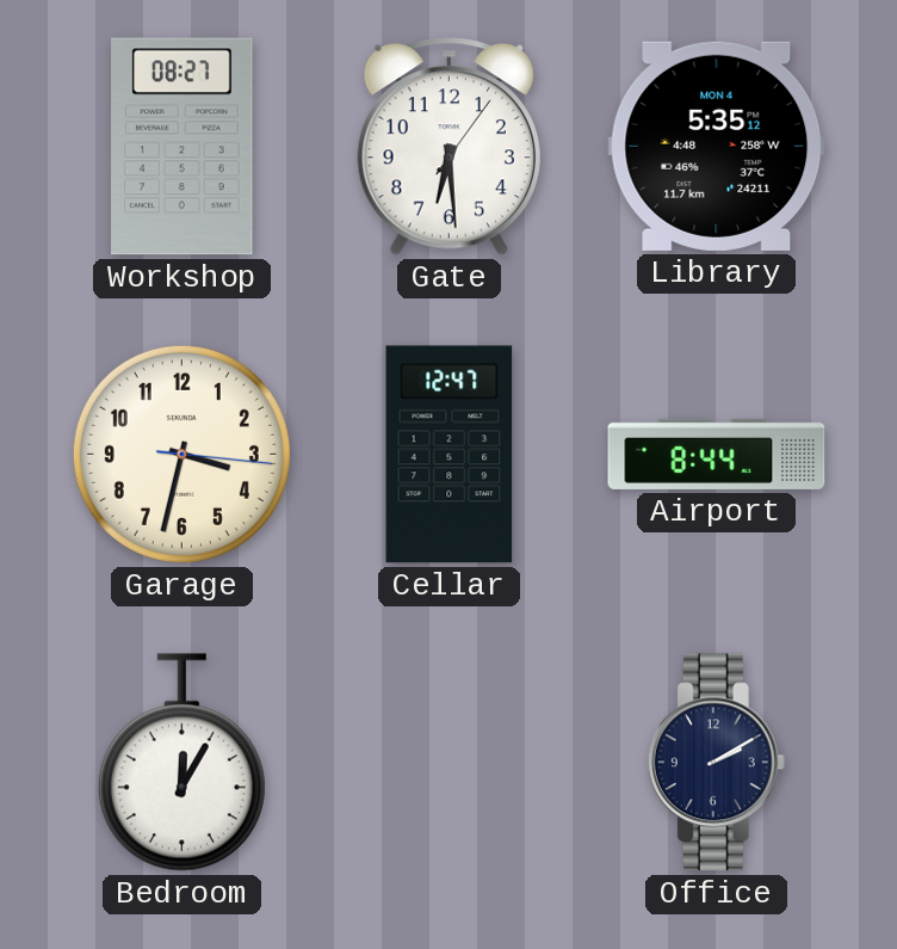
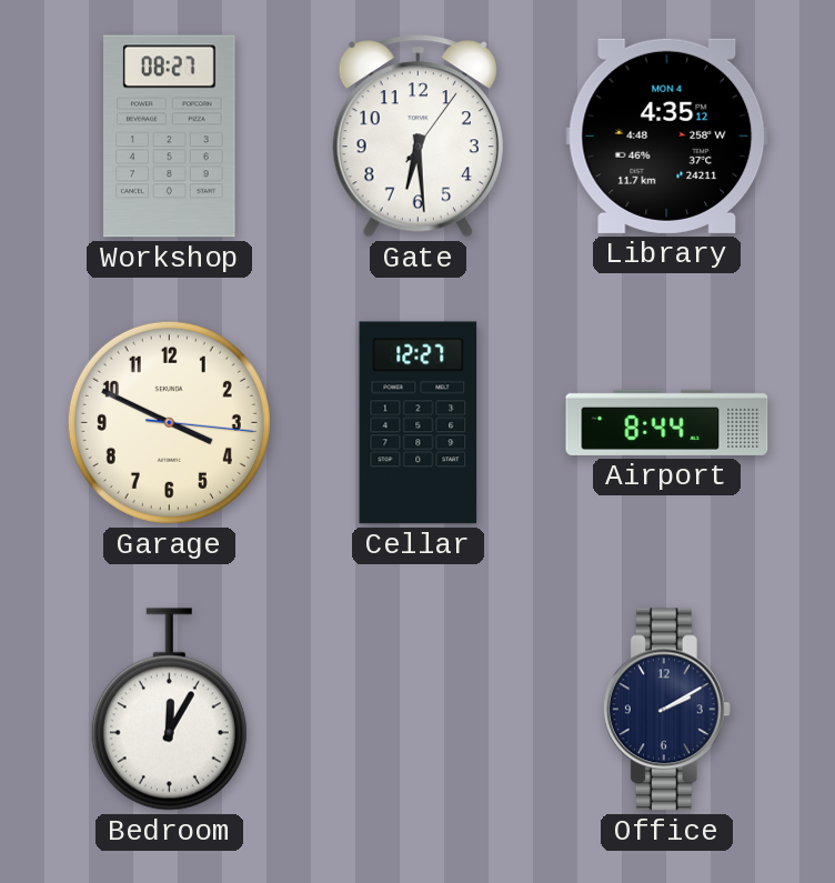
Library: 5:35 -> 4:35
Garage: 3:32 -> 3:49
Cellar: 12:47 -> 12:27
